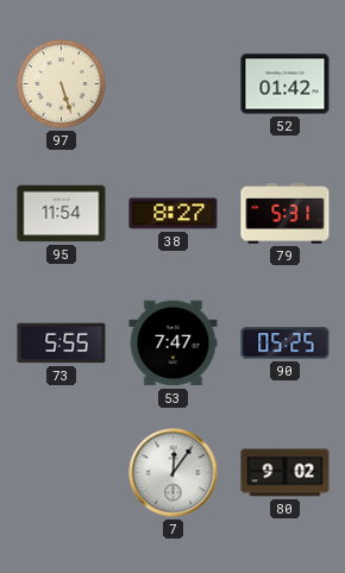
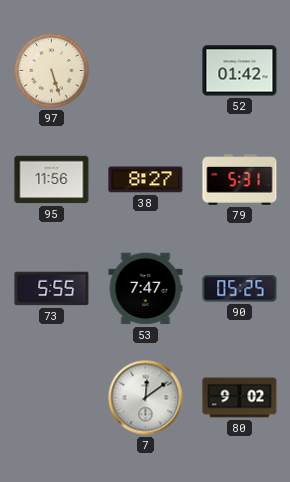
95: 11:54 -> 11:56
7: 12:06 -> 12:09
